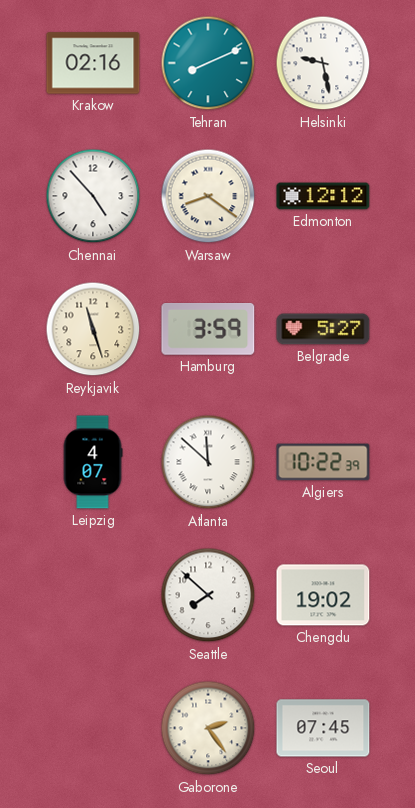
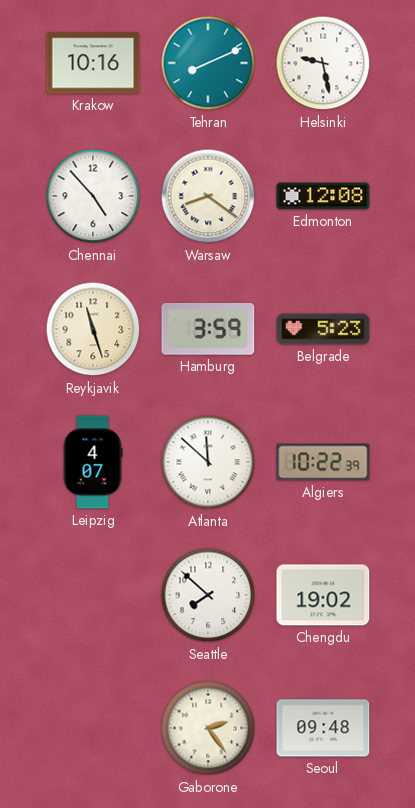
Krakow: 02:16 -> 10:16
Edmonton: 12:12 -> 12:08
Belgrade: 5:27 -> 5:23
Seoul: 07:45 -> 09:48
